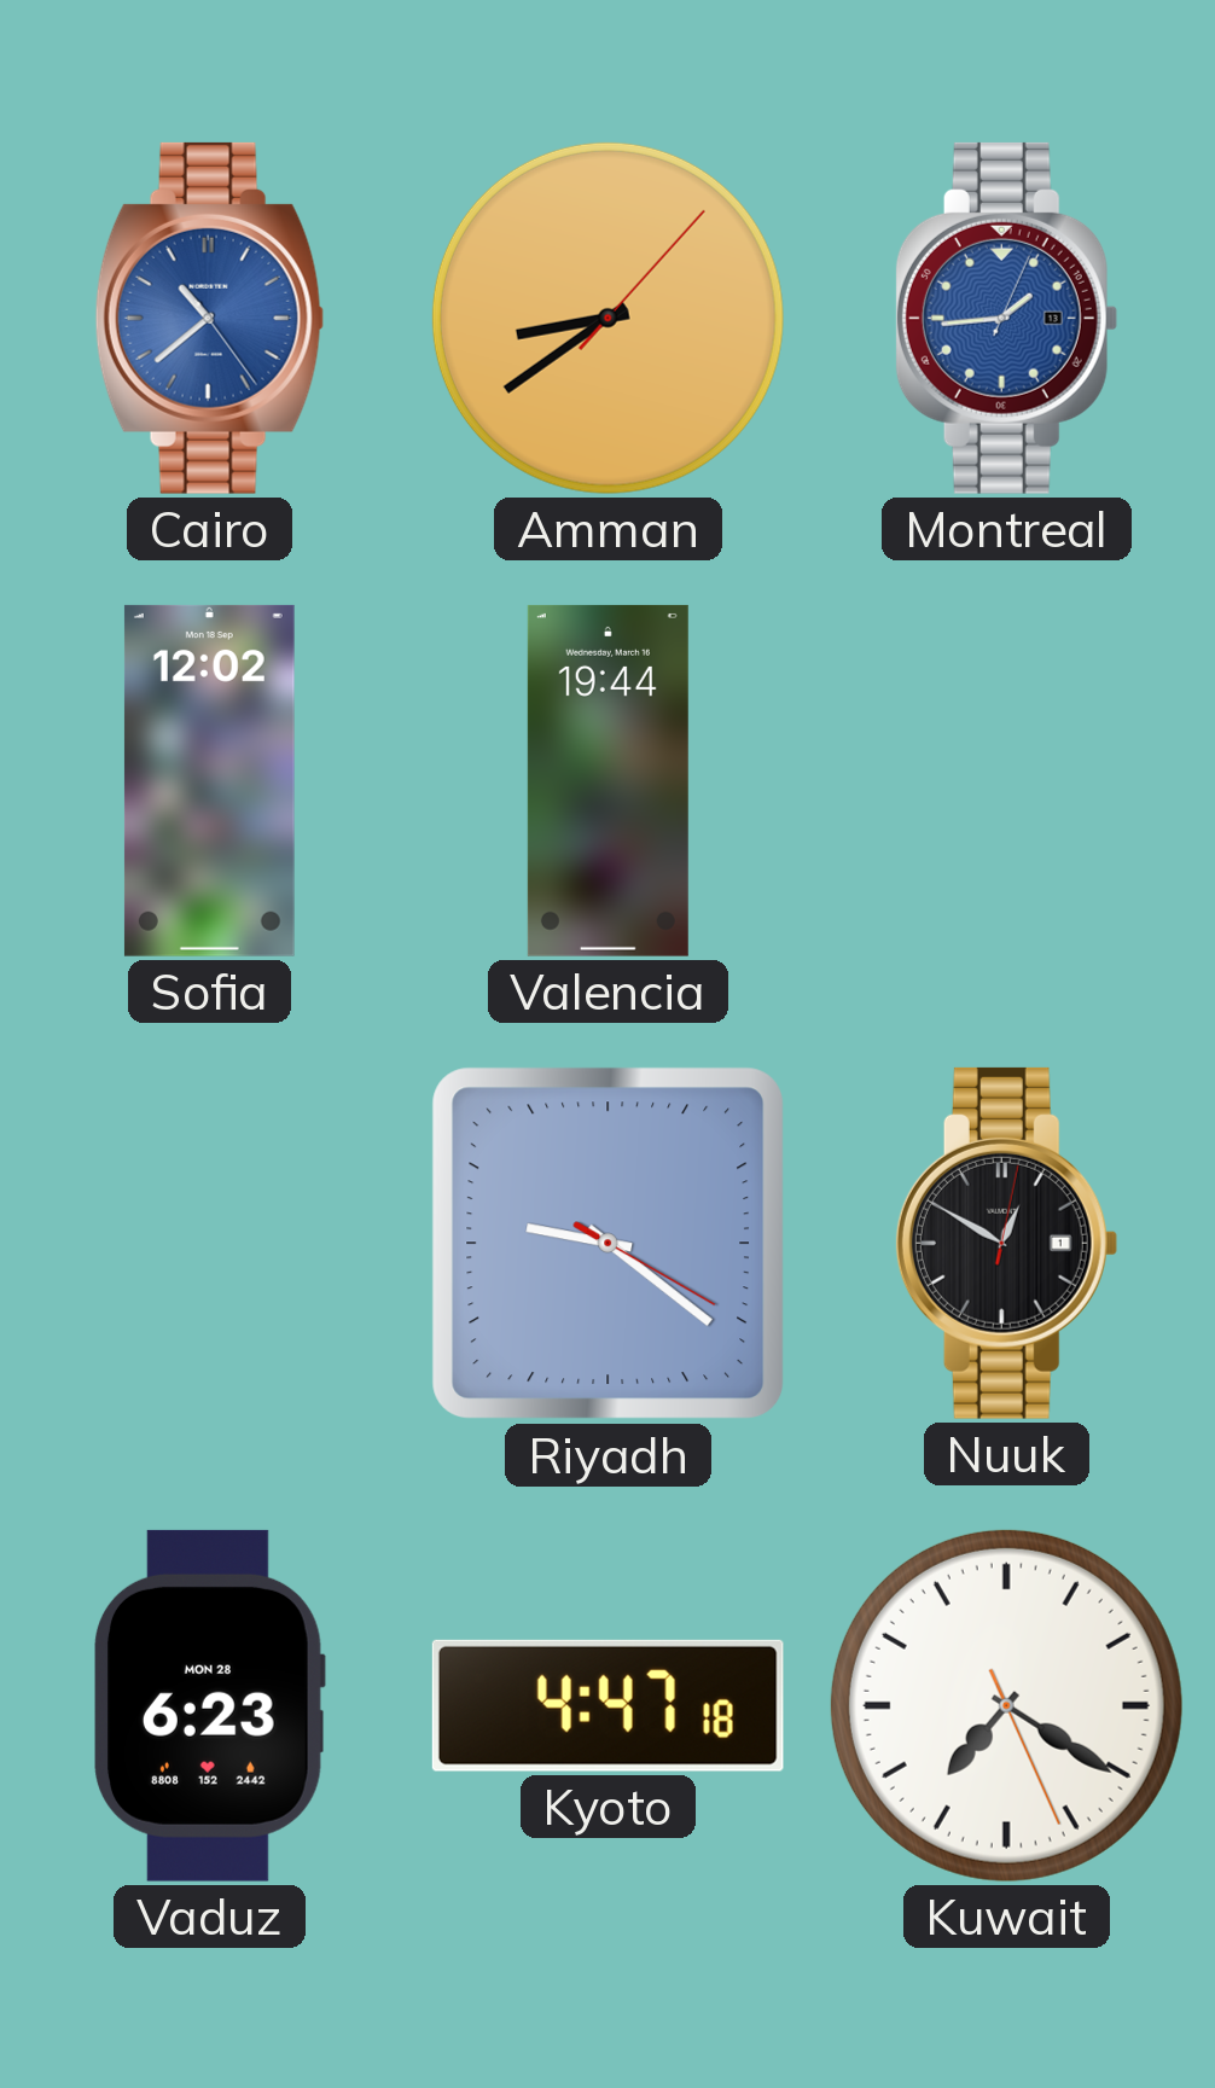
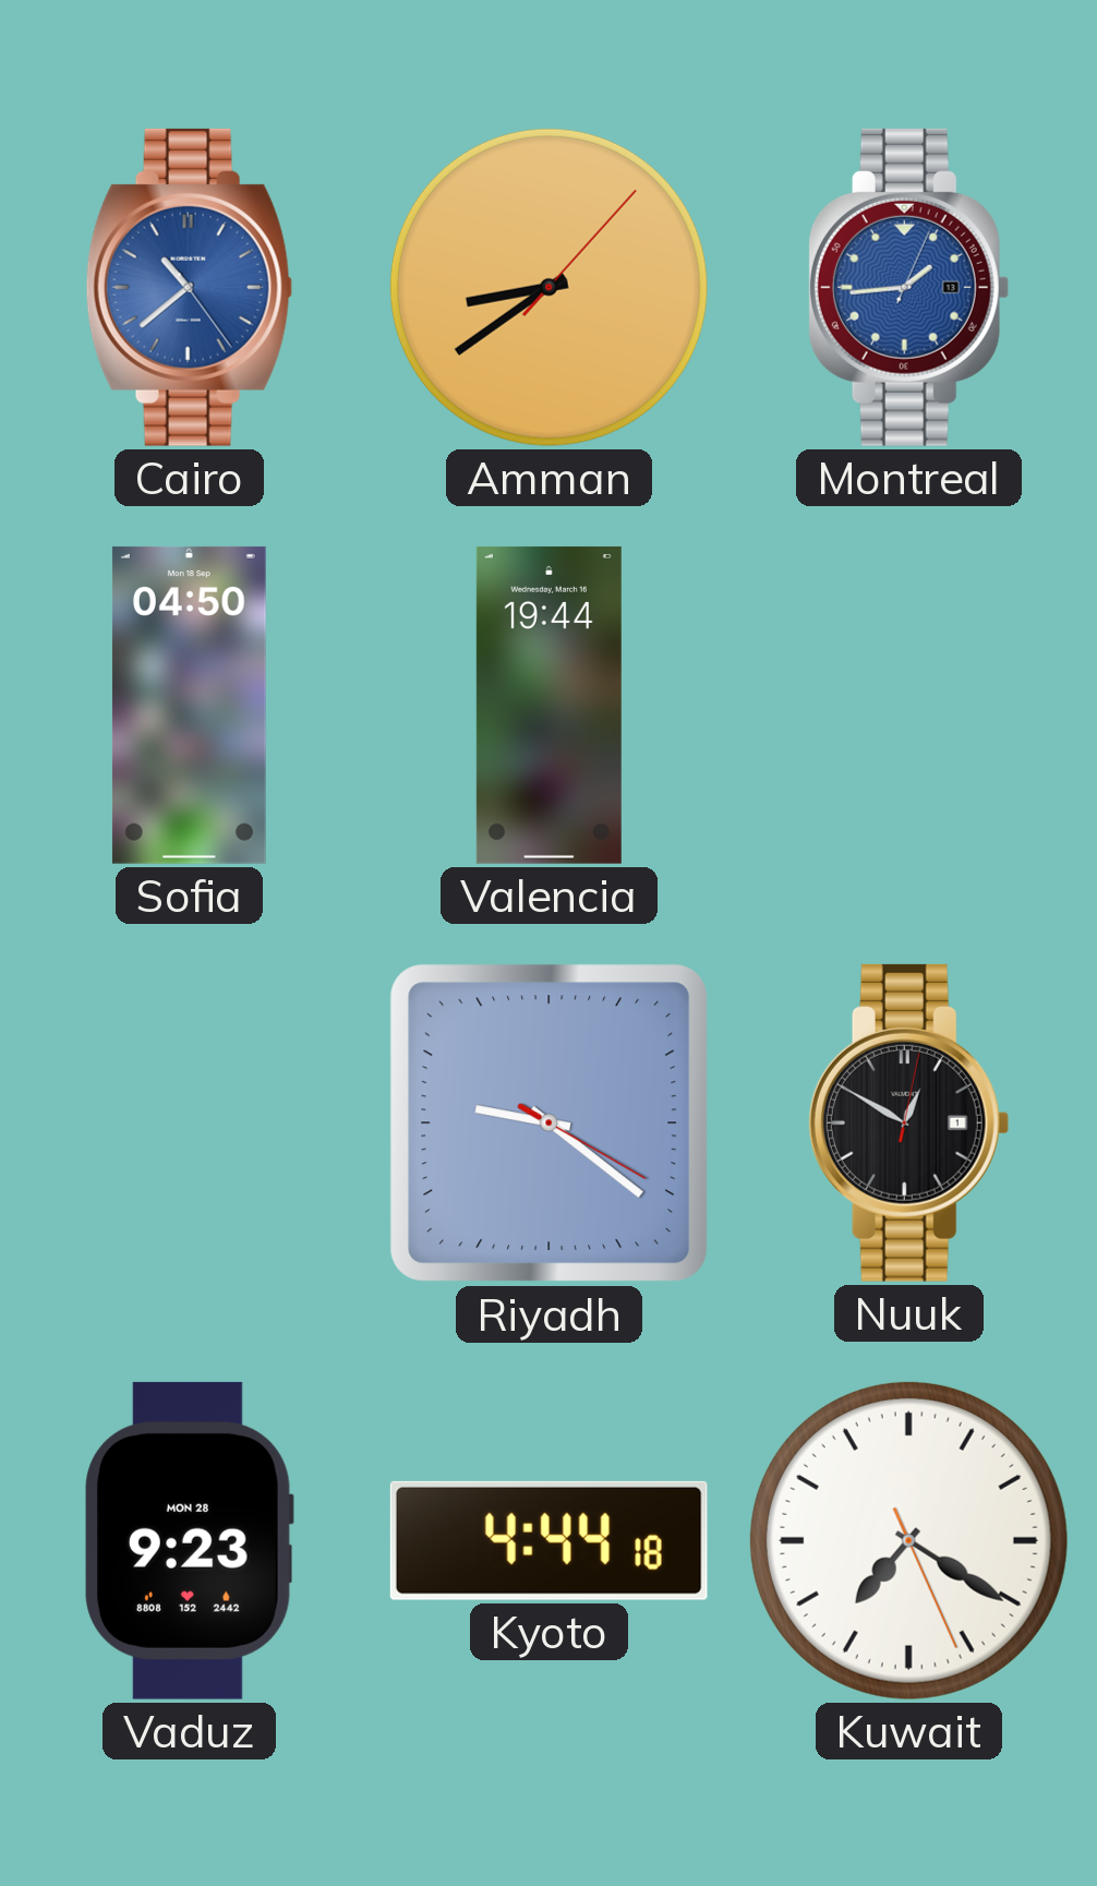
Sofia: 12:02 -> 04:50
Vaduz: 6:23 -> 9:23
Kyoto: 4:47 -> 4:44
